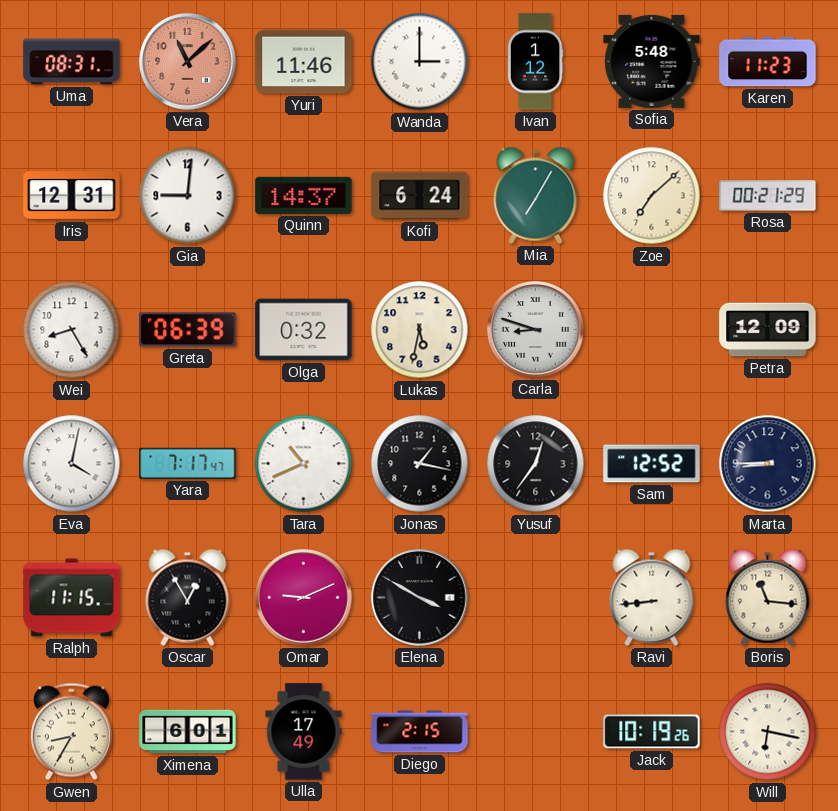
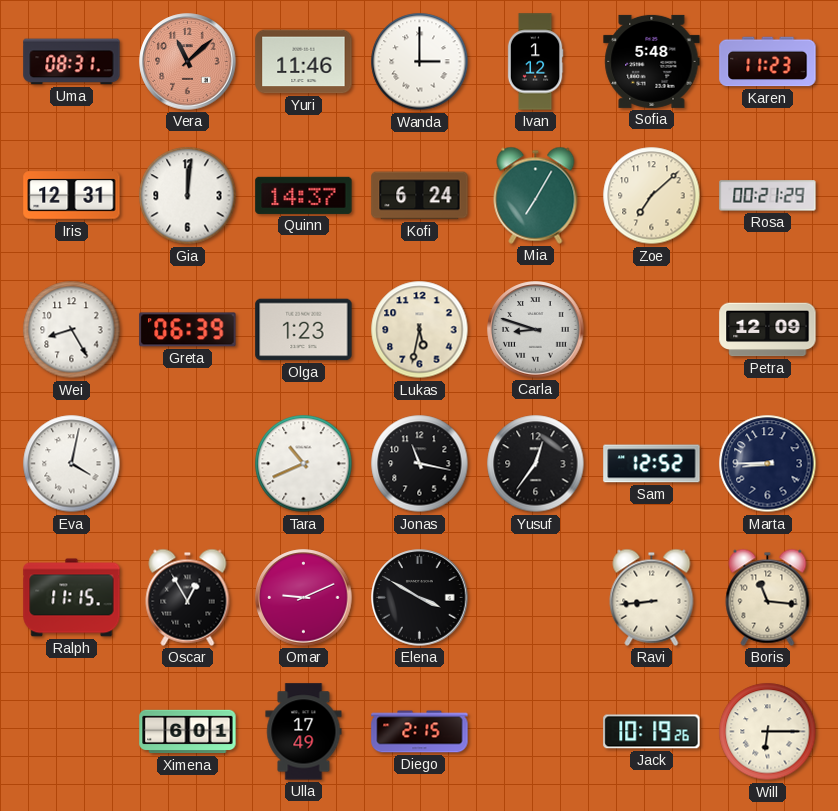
Gia: 9:01 -> 12:01
Olga: 0:32 -> 1:23
Yara: 7:17 -> none
Jonas: 1:17 -> 11:17
Gwen: 8:35 -> none
Will: 6:17 -> 6:15
